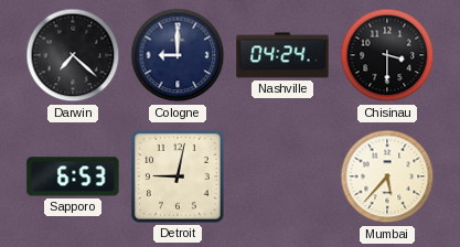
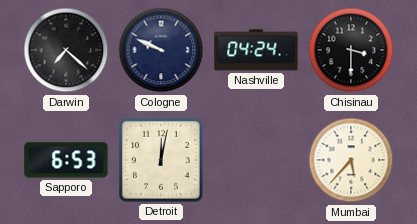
Cologne: 9:00 -> 9:49
Detroit: 9:02 -> 12:02
